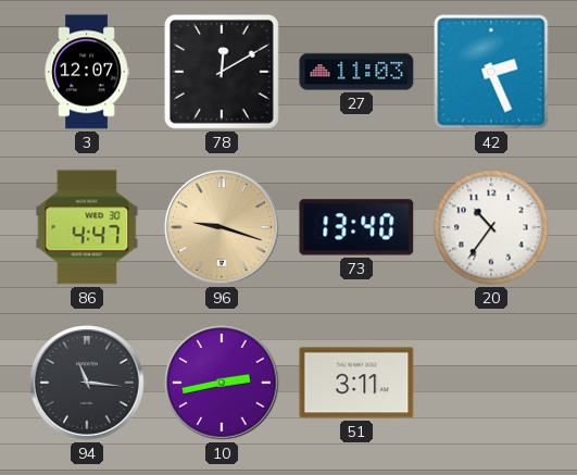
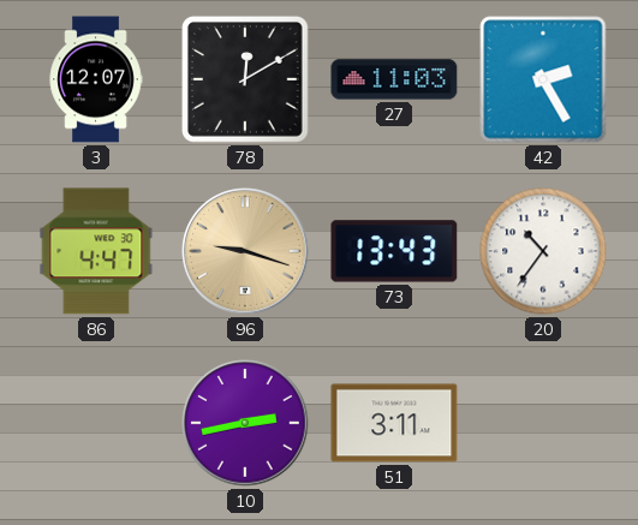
42: 2:26 -> 2:25
73: 13:40 -> 13:43
94: 11:16 -> none
